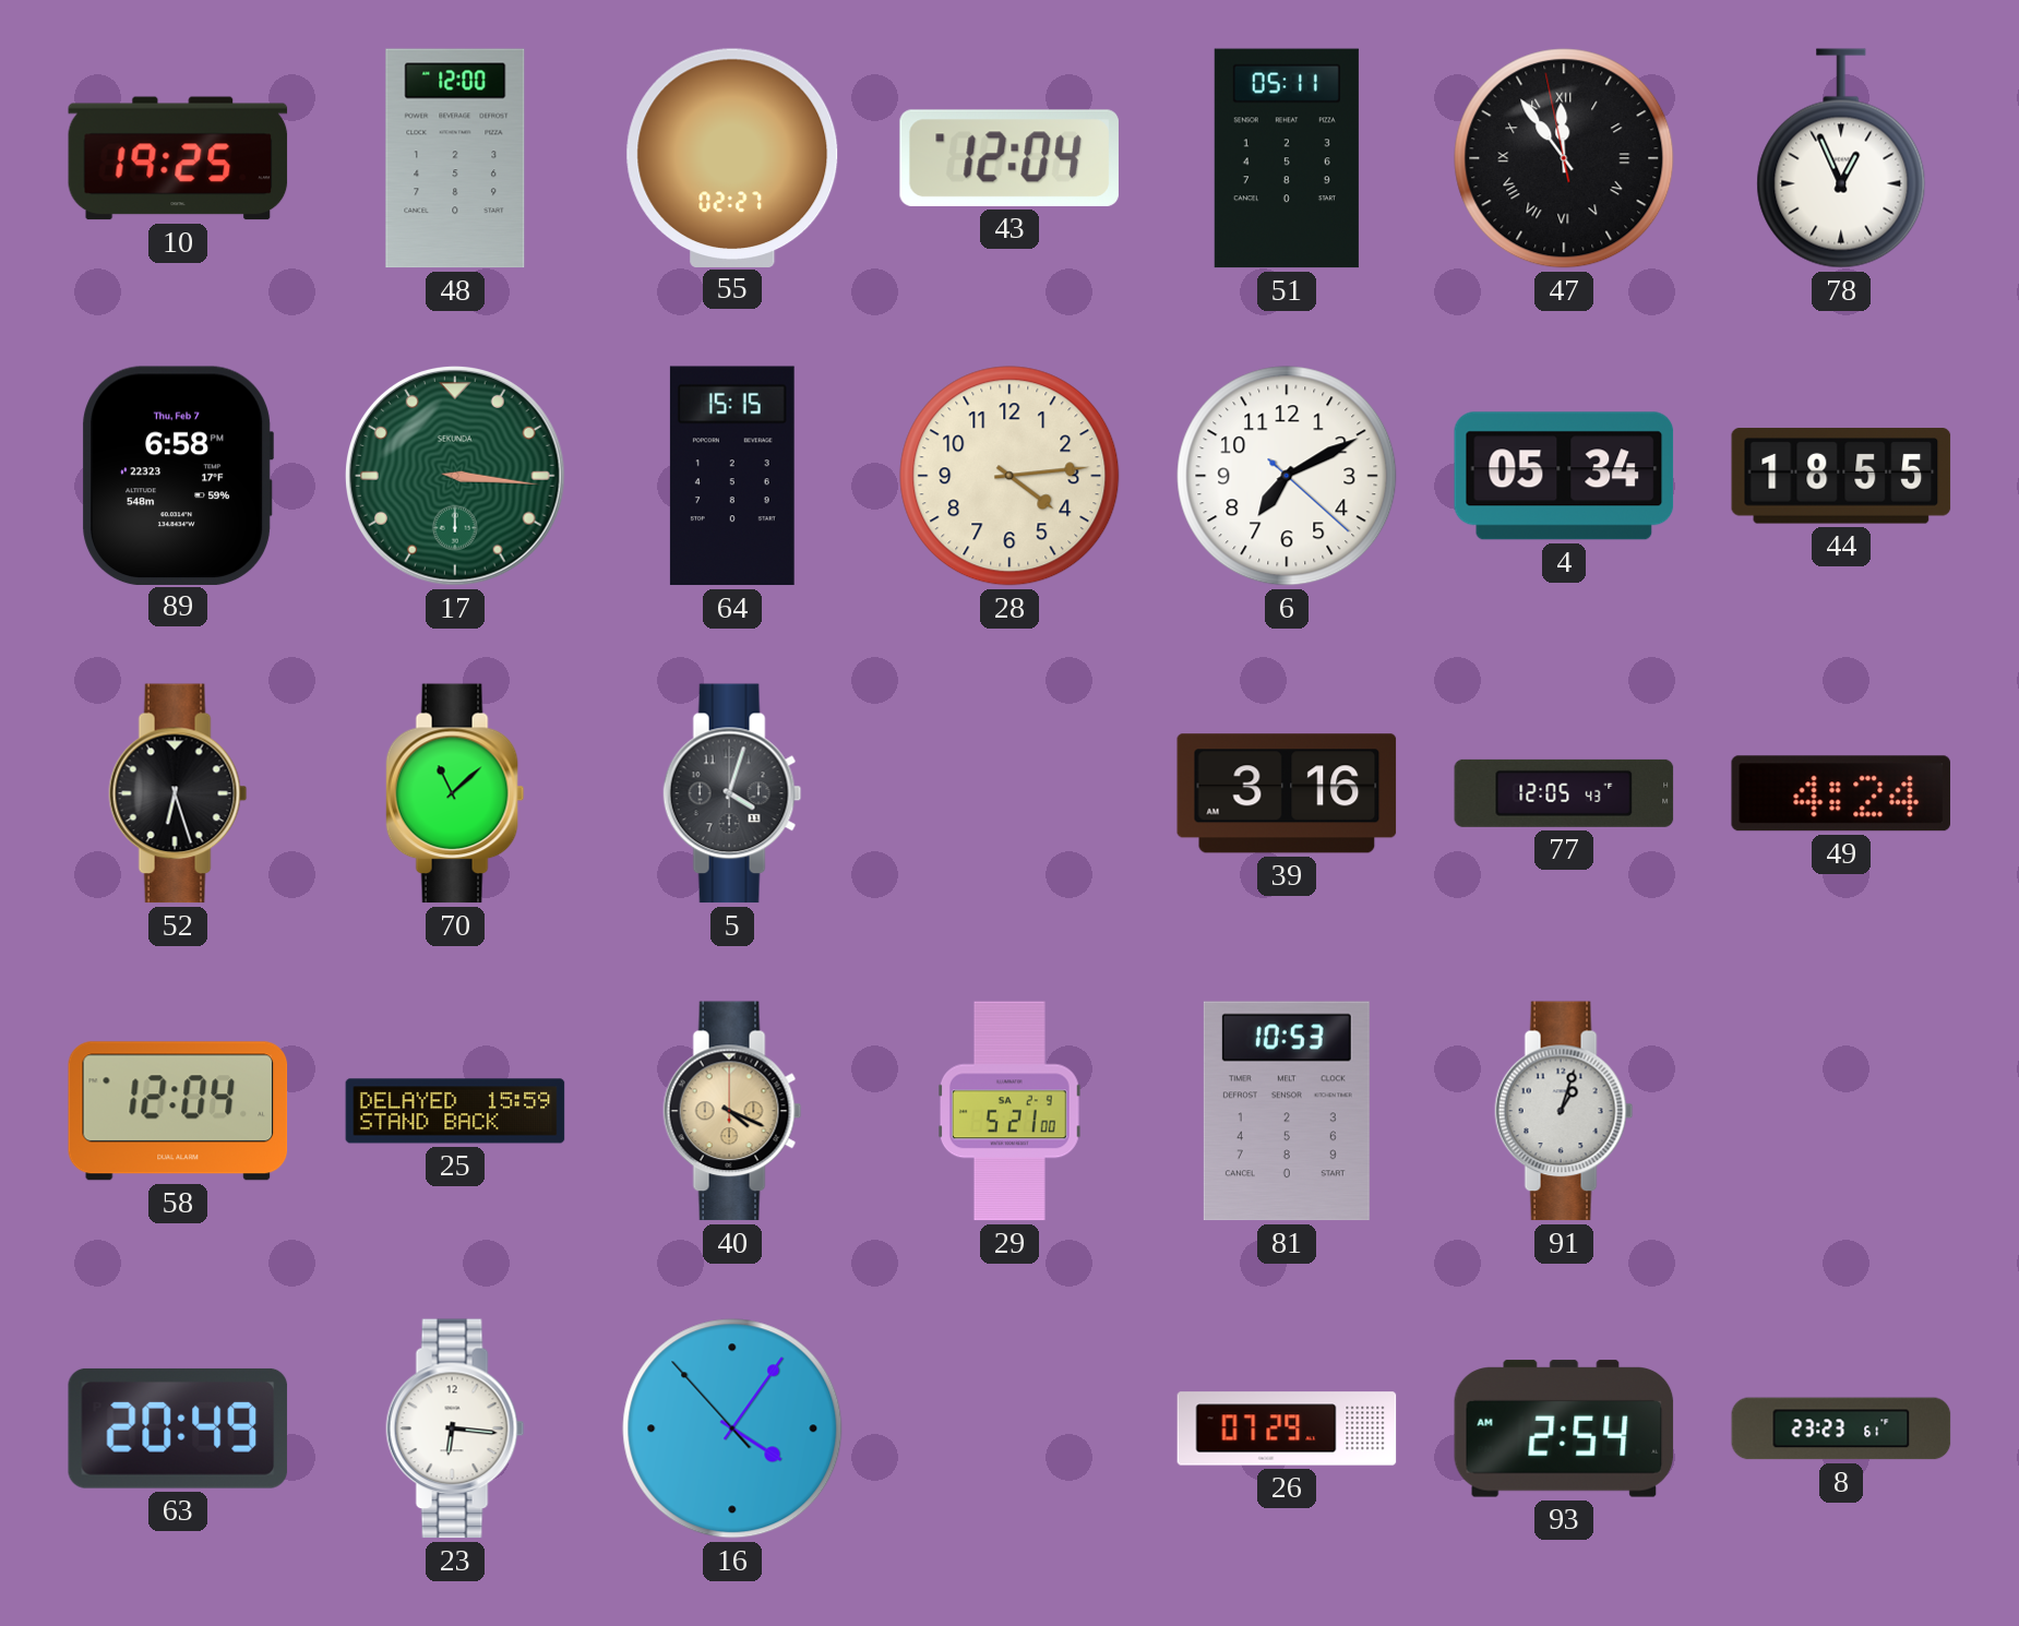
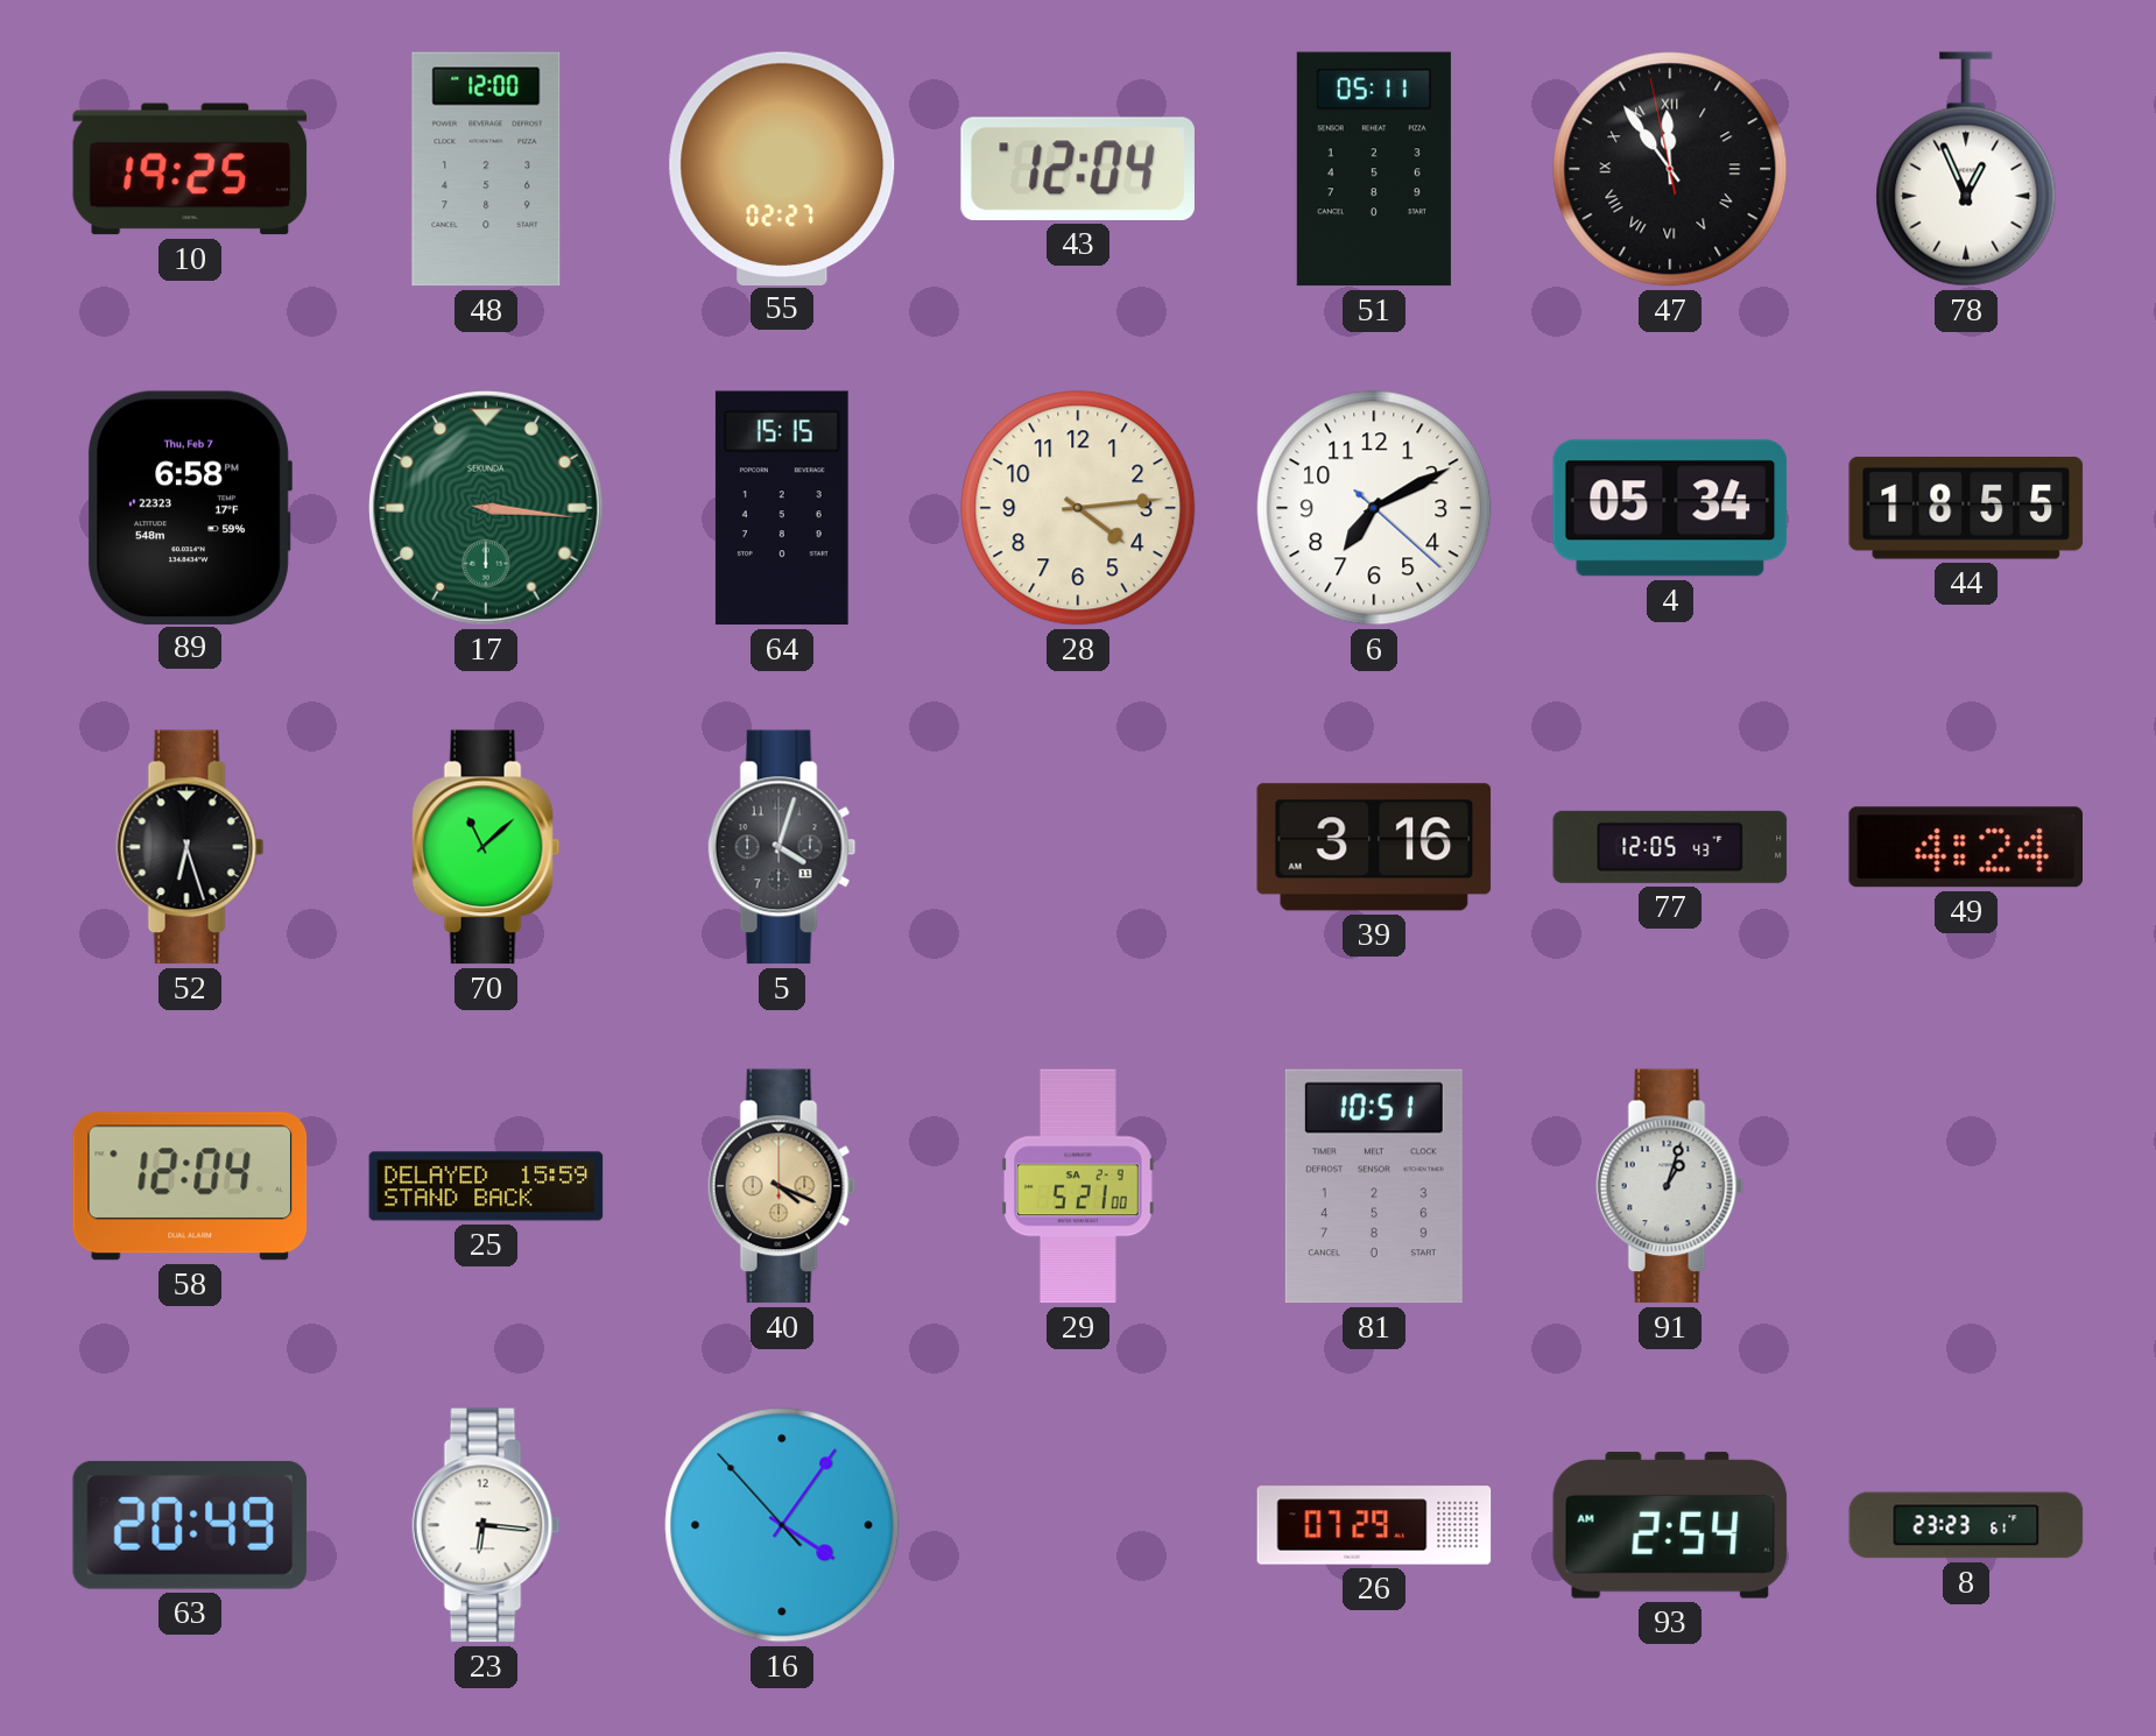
81: 10:53 -> 10:51
